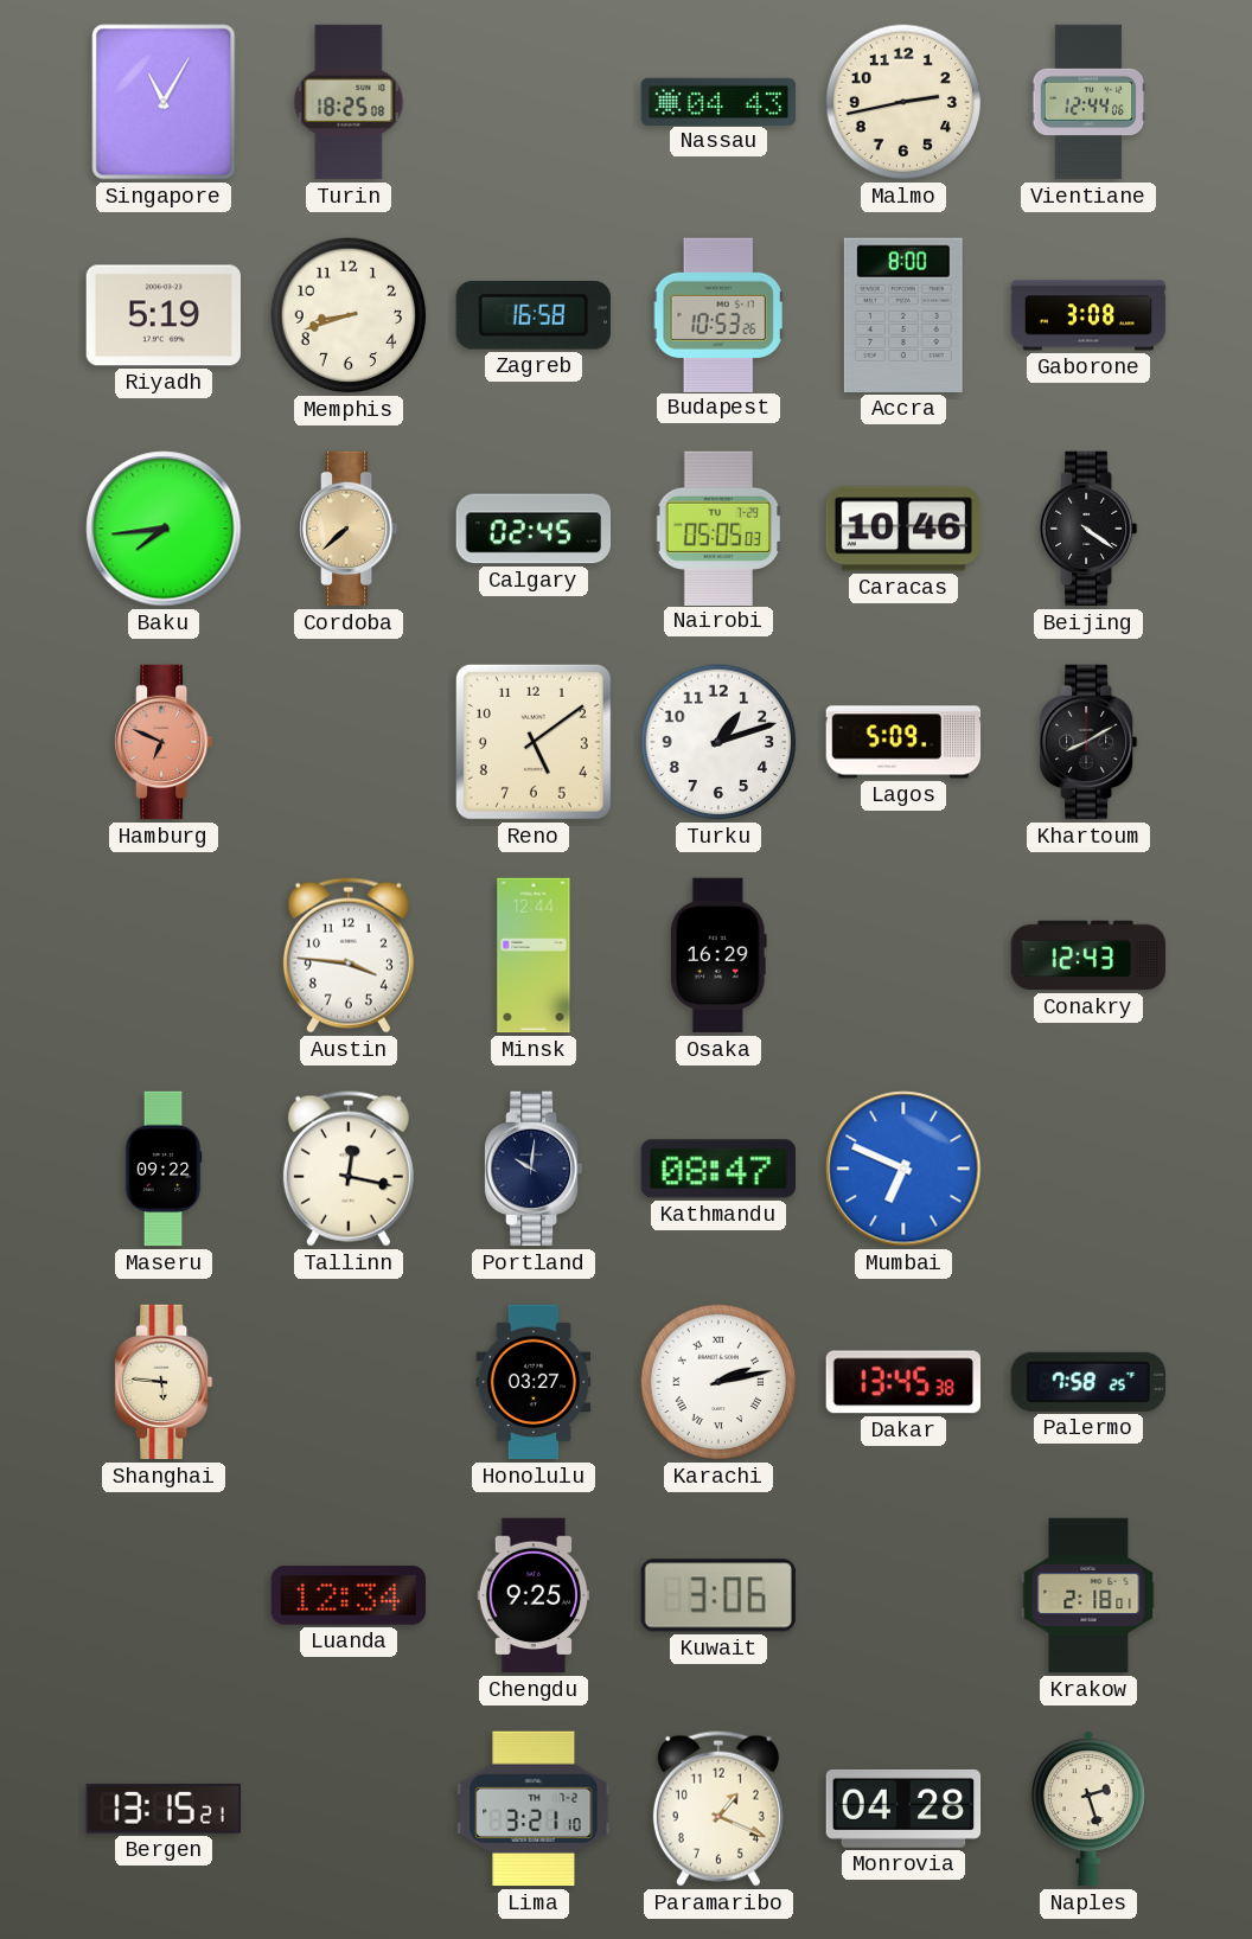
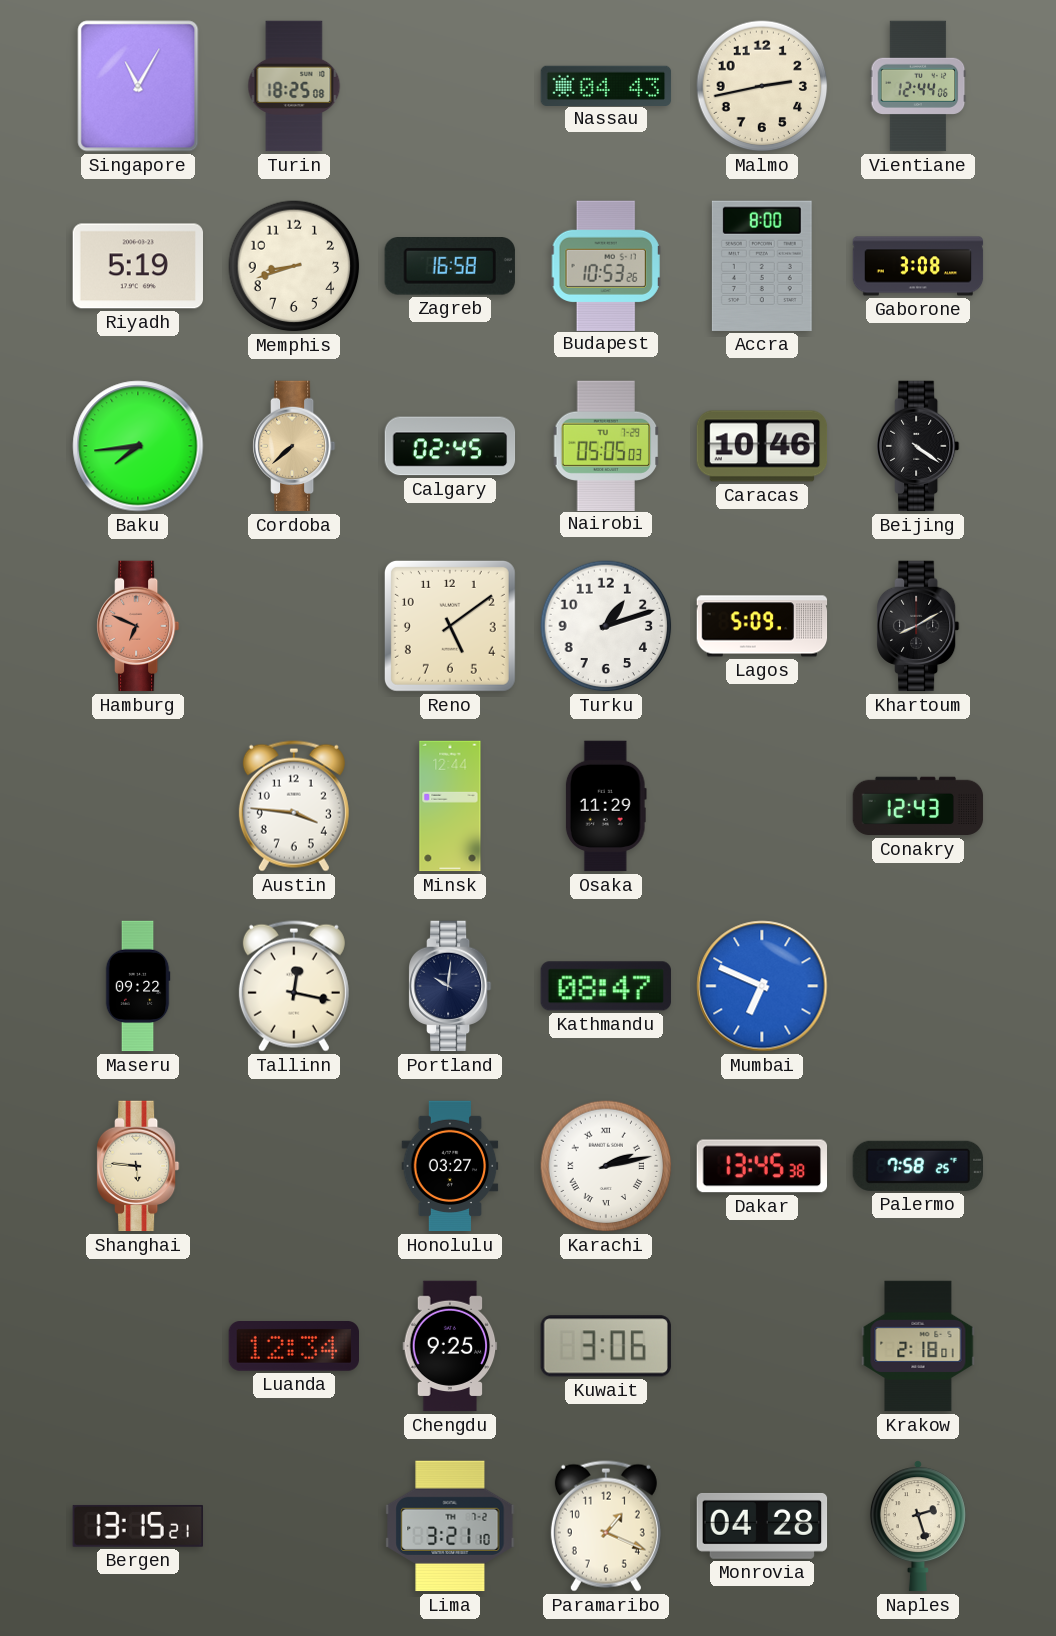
Osaka: 16:29 -> 11:29
